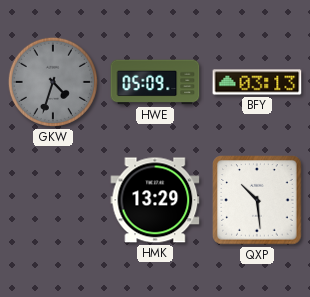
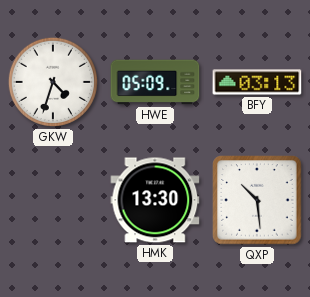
GKW dial: grey -> white
HMK: 13:29 -> 13:30
